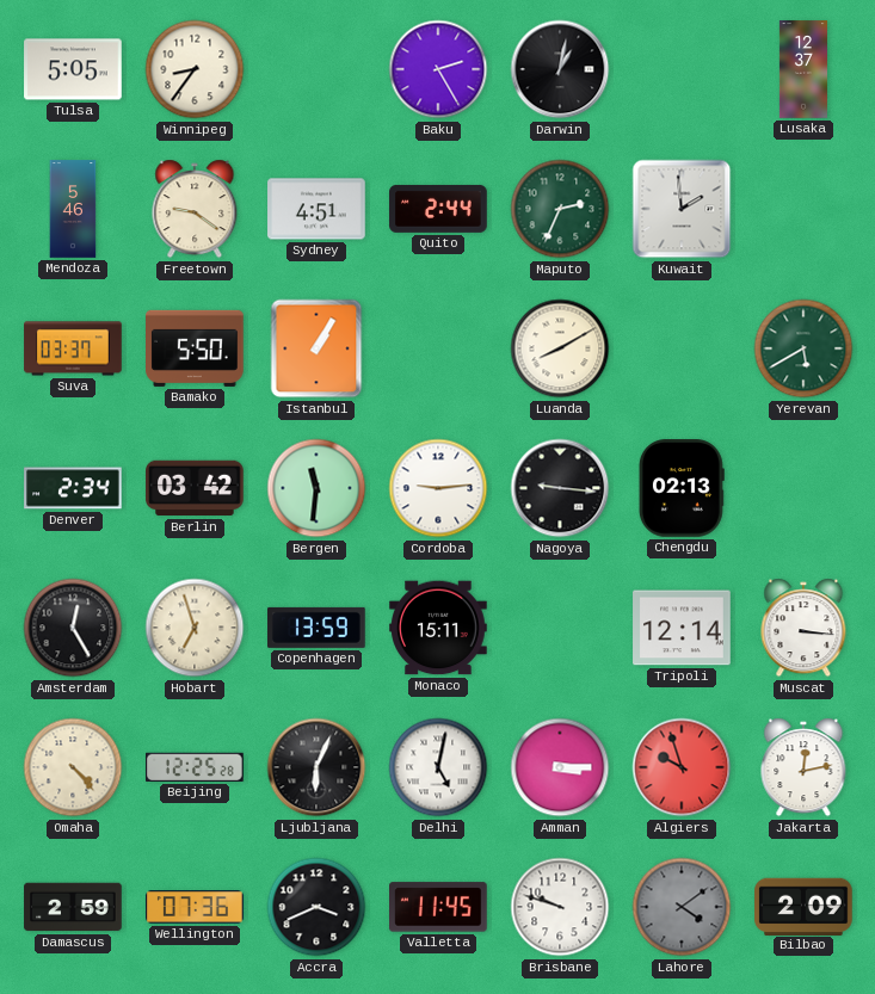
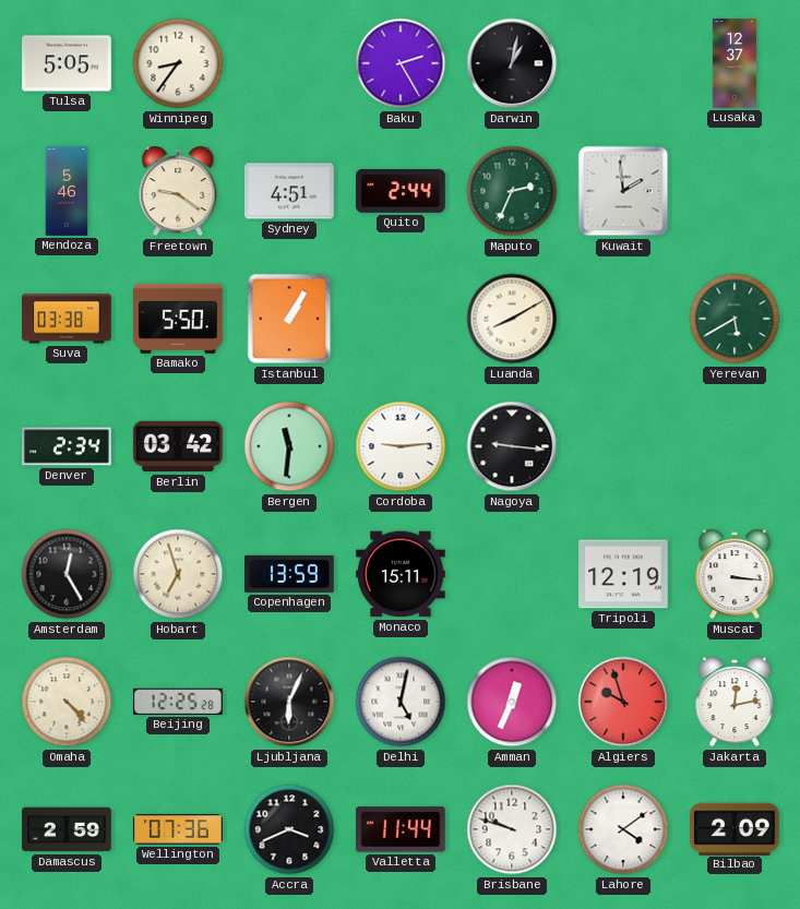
Suva: 03:37 -> 03:38
Chengdu: 02:13 -> none
Tripoli: 12:14 -> 12:19
Amman: 3:15 -> 12:34
Valletta: 11:45 -> 11:44
Lahore dial: grey -> white
